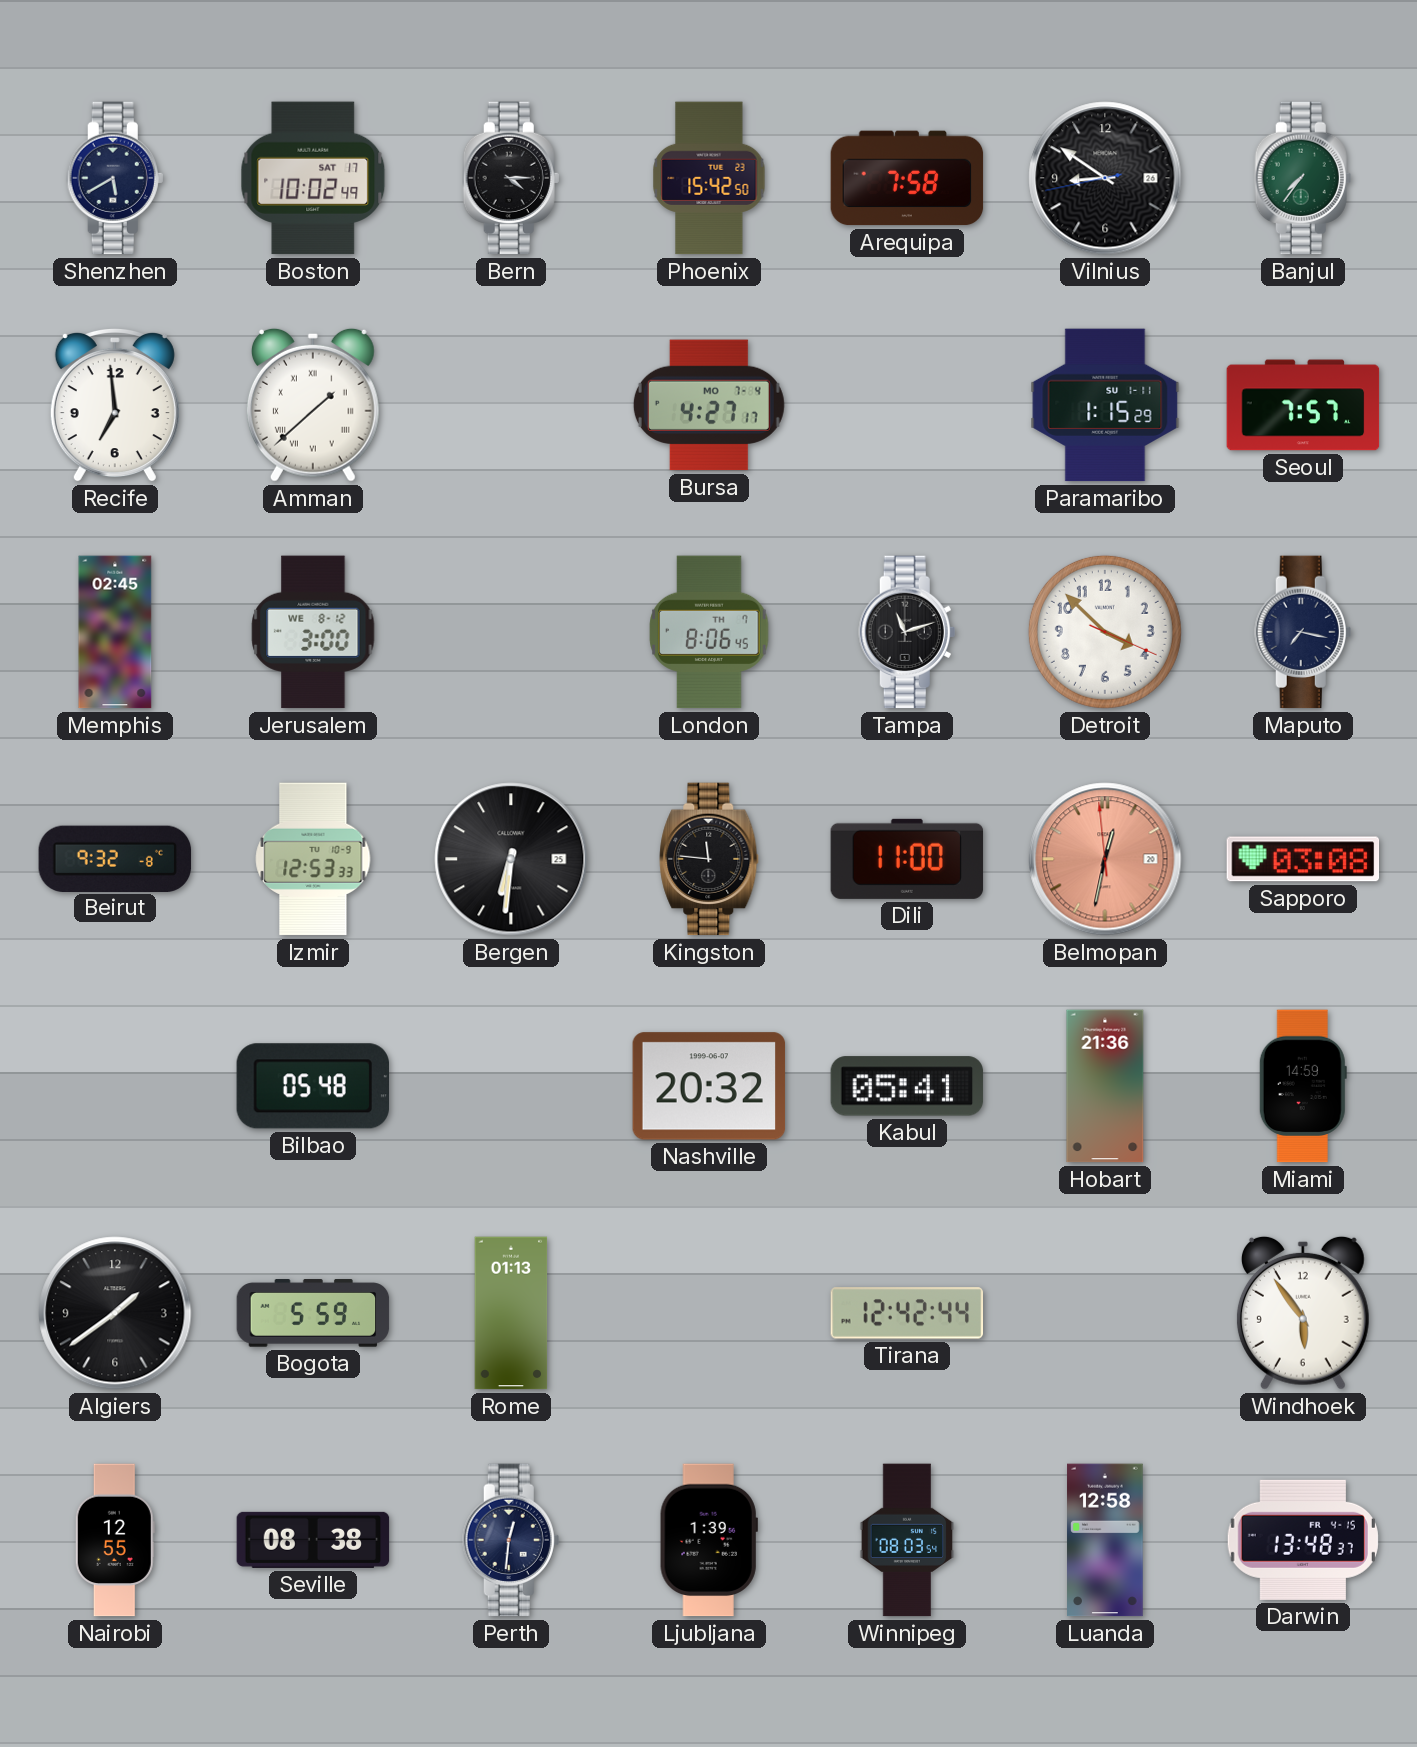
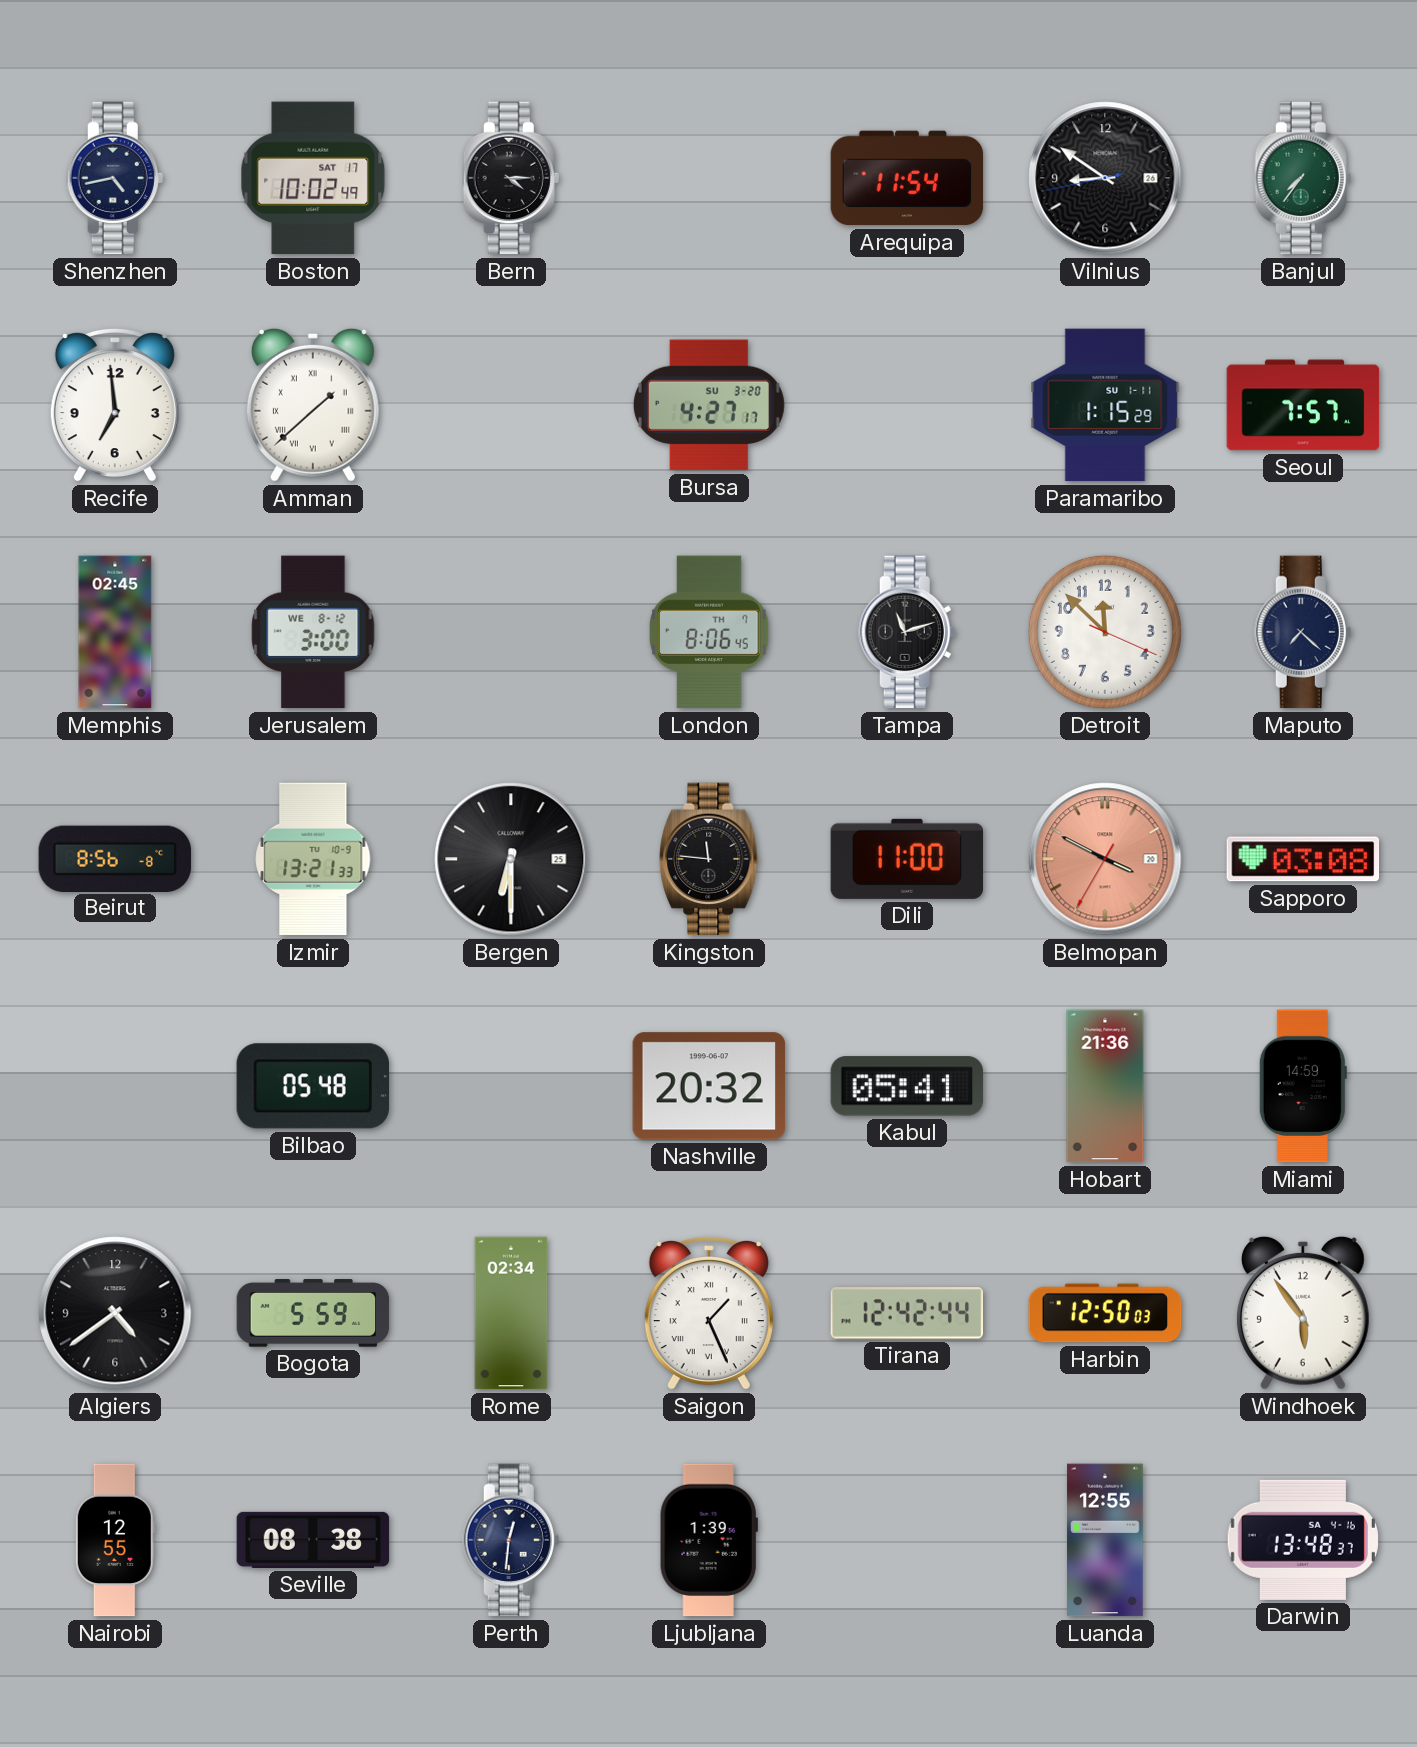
Shenzhen: 5:40 -> 4:43
Phoenix: 15:42 -> none
Arequipa: 7:58 -> 11:54
Bursa date: MO 7-4 -> SU 3-20
Detroit: 3:52 -> 11:52
Maputo: 7:17 -> 7:22
Beirut: 9:32 -> 8:56
Izmir: 12:53 -> 13:21
Bergen: 6:31 -> 6:30
Belmopan: 12:31 -> 3:49
Algiers: 1:39 -> 4:39
Rome: 01:13 -> 02:34
Saigon: none -> 1:26
Harbin: none -> 12:50
Winnipeg: 08:03 -> none
Luanda: 12:58 -> 12:55
Darwin date: FR 4-15 -> SA 4-16
